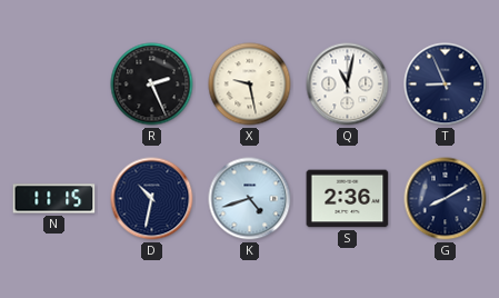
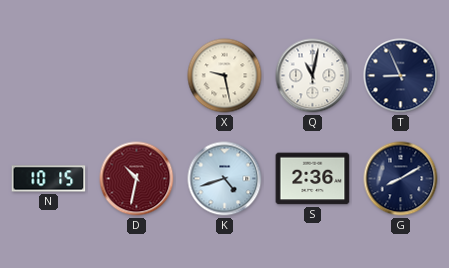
R: 2:26 -> none
N: 11:15 -> 10:15
D dial: navy -> burgundy
